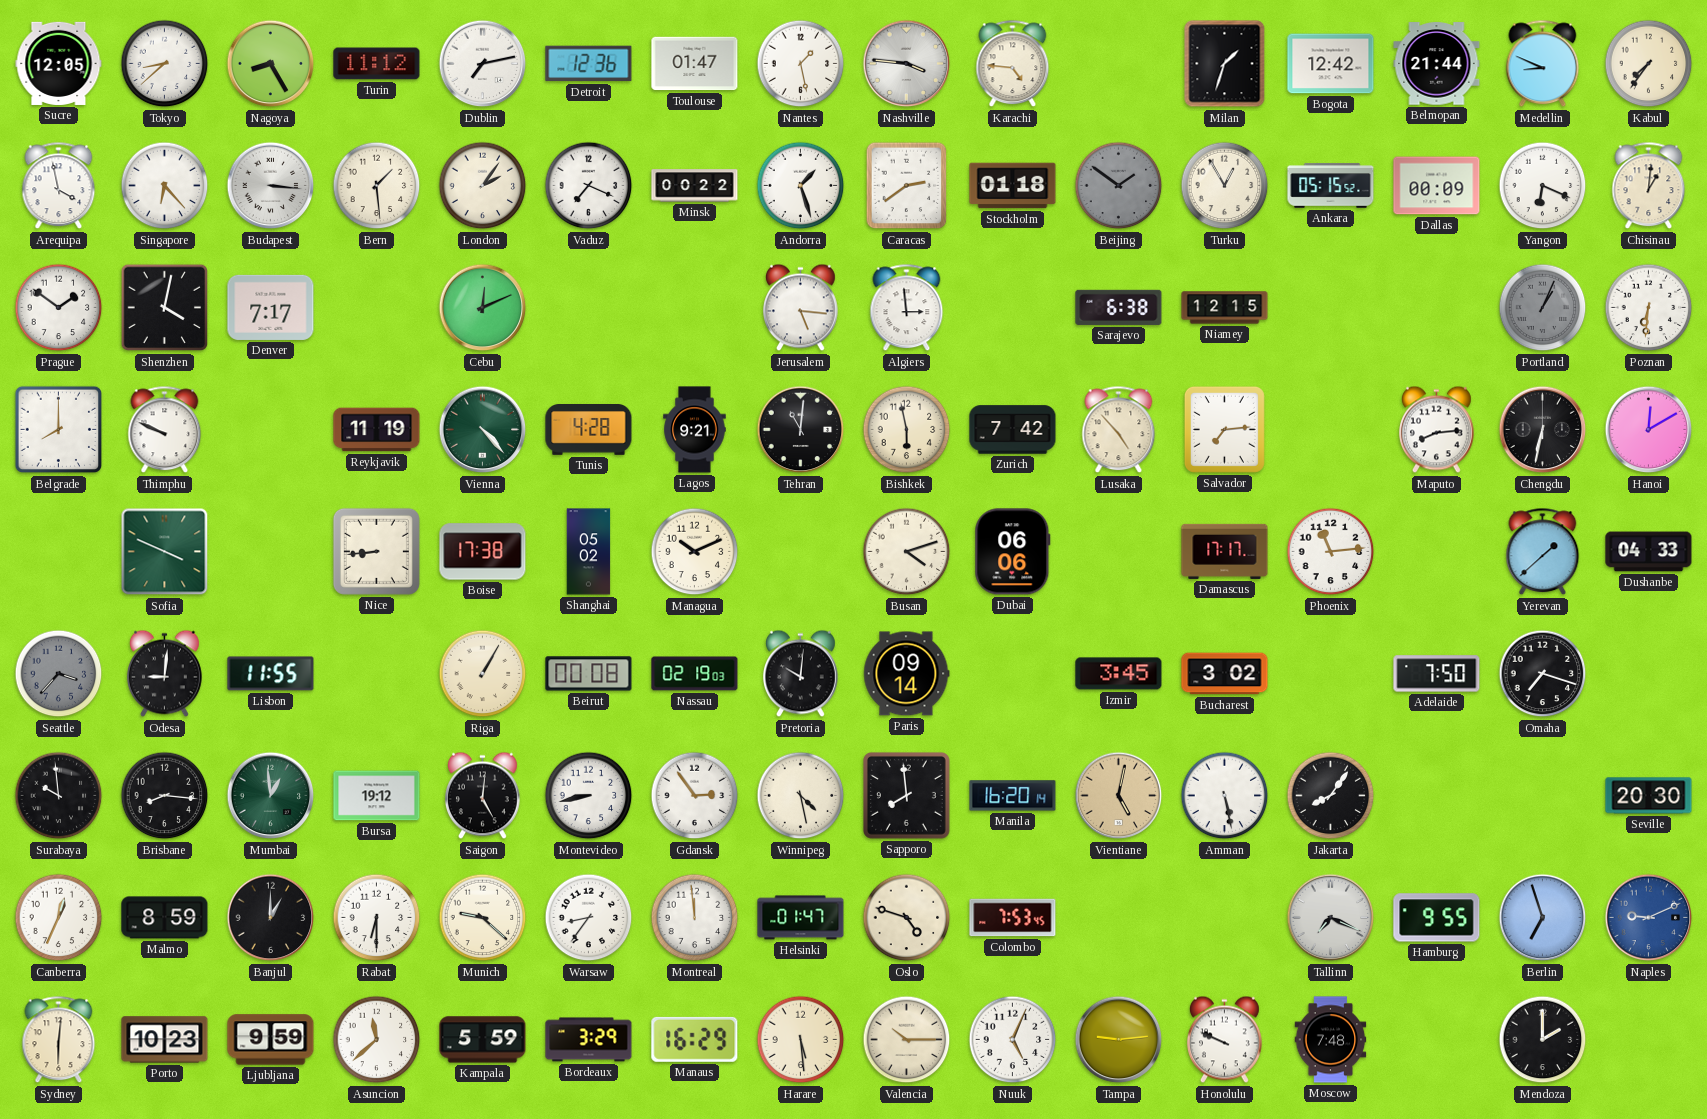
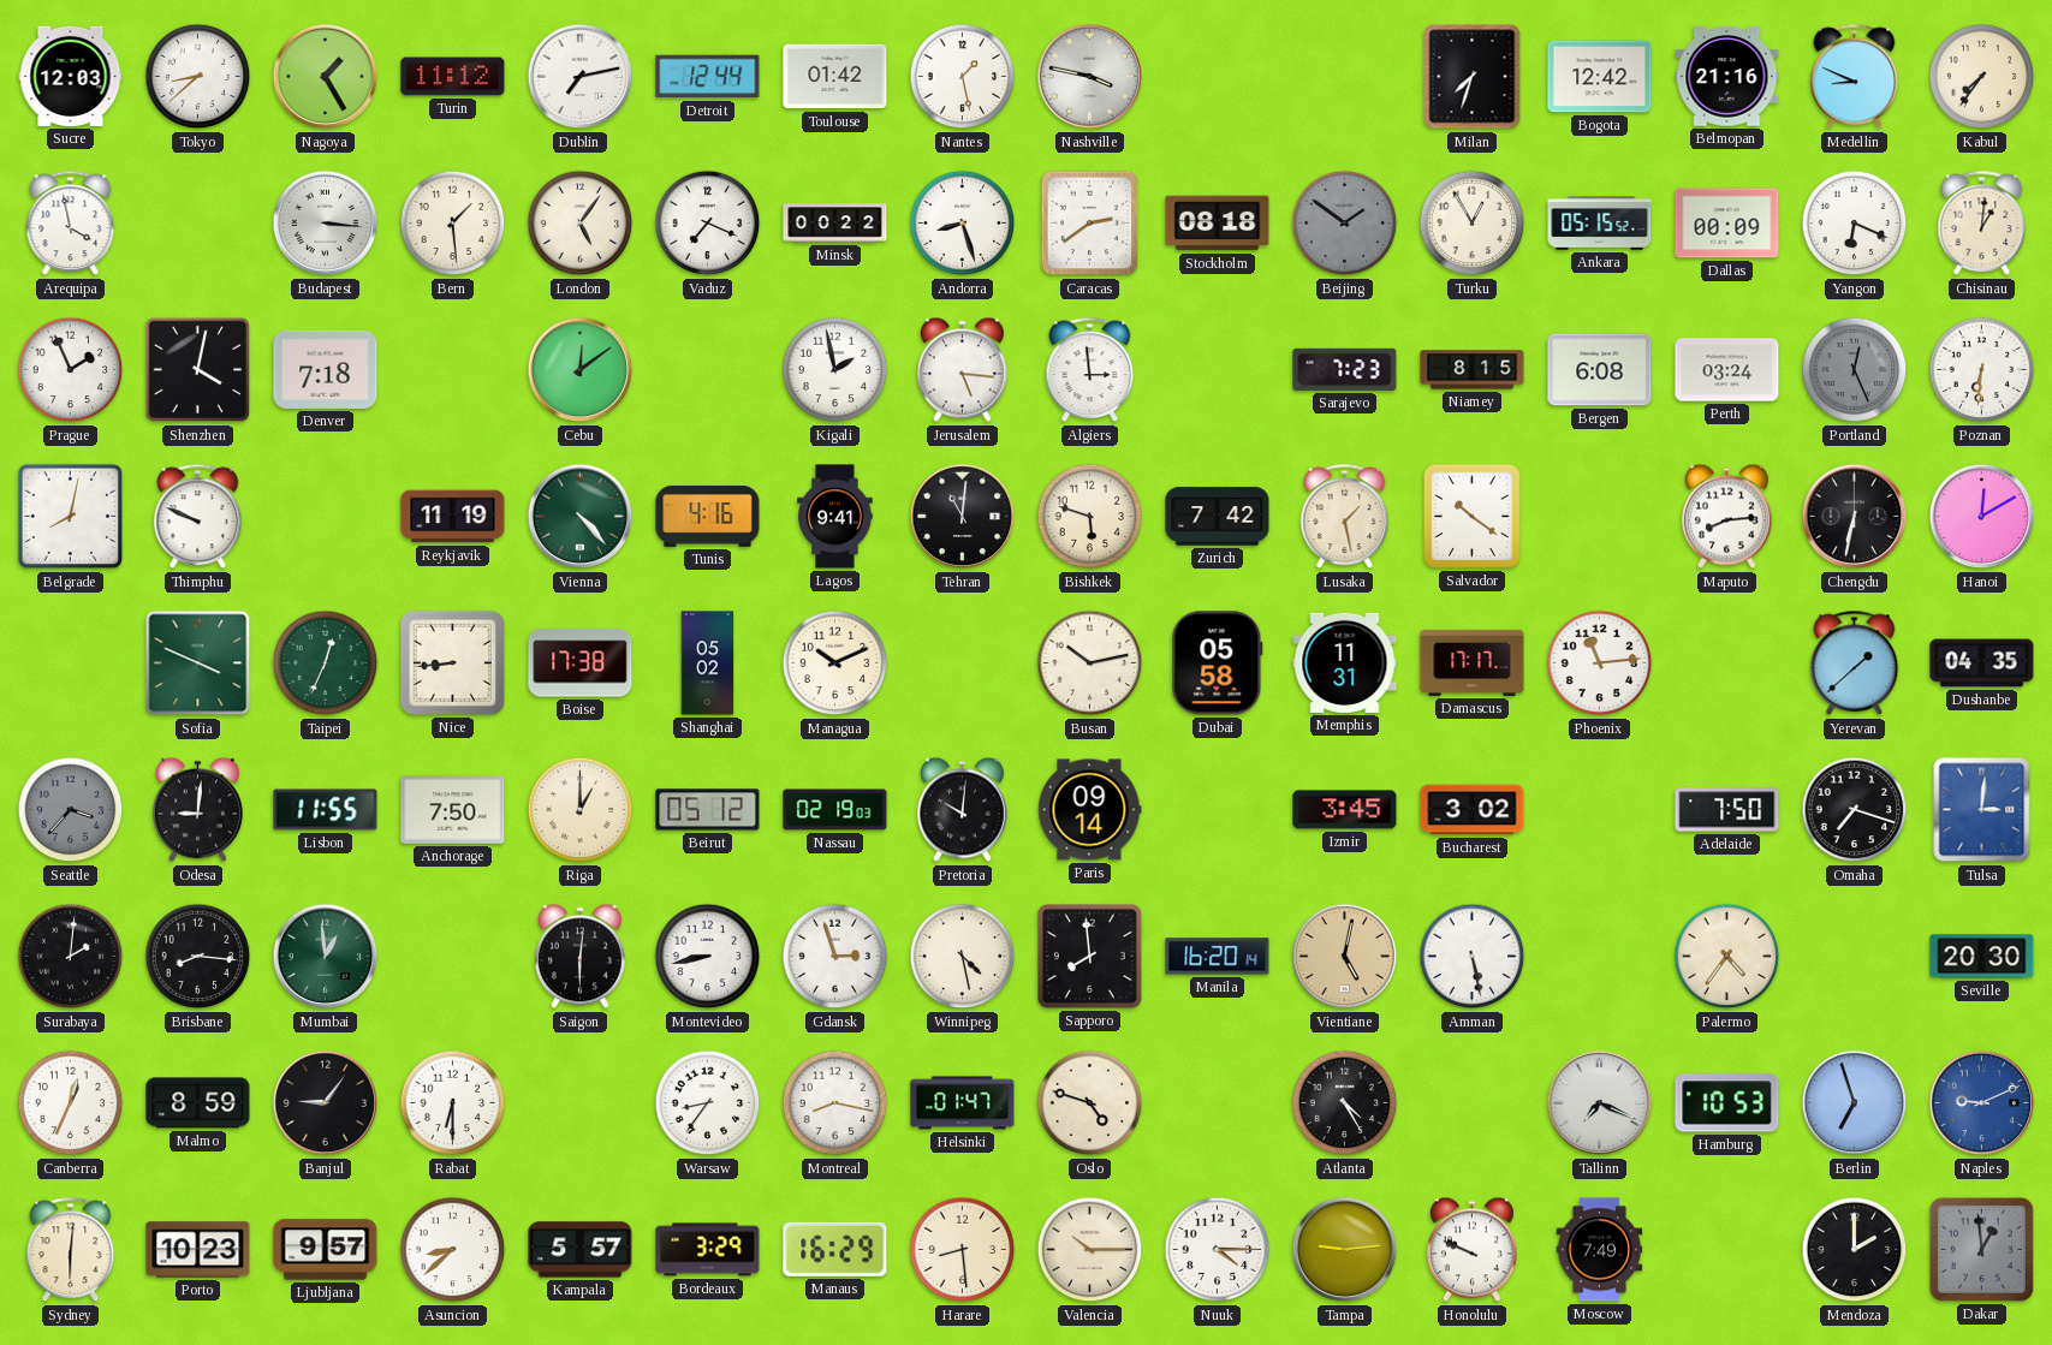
Sucre: 12:05 -> 12:03
Nagoya: 8:25 -> 1:25
Detroit: 12:36 -> 12:44
Toulouse: 01:47 -> 01:42
Nashville: 3:46 -> 3:47
Karachi: 4:46 -> none
Milan: 1:33 -> 7:33
Belmopan: 21:44 -> 21:16
Singapore: 6:23 -> none
London: 2:06 -> 5:06
Andorra: 1:27 -> 8:27
Stockholm: 01:18 -> 08:18
Prague: 1:51 -> 1:56
Denver: 7:17 -> 7:18
Cebu: 12:11 -> 12:09
Kigali: none -> 1:58
Sarajevo: 6:38 -> 7:23
Niamey: 12:15 -> 8:15
Bergen: none -> 6:08
Perth: none -> 03:24
Portland: 1:04 -> 12:26
Belgrade: 8:00 -> 8:02
Tunis: 4:28 -> 4:16
Lagos: 9:21 -> 9:41
Bishkek: 5:58 -> 5:48
Lusaka: 4:53 -> 1:28
Salvador: 7:14 -> 10:21
Taipei: none -> 12:34
Busan: 4:12 -> 10:13
Dubai: 06:06 -> 05:58
Memphis: none -> 11:31
Dushanbe: 04:33 -> 04:35
Anchorage: none -> 7:50
Riga: 1:05 -> 1:00
Beirut: 00:08 -> 05:12
Tulsa: none -> 3:01
Surabaya: 9:59 -> 2:01
Bursa: 19:12 -> none
Saigon: 5:01 -> 6:01
Gdansk: 2:54 -> 2:57
Jakarta: 8:06 -> none
Palermo: none -> 4:36
Banjul: 1:00 -> 9:06
Munich: 9:22 -> none
Montreal: 11:59 -> 8:17
Colombo: 7:53 -> none
Atlanta: none -> 4:25
Hamburg: 9:55 -> 10:53
Ljubljana: 9:59 -> 9:57
Asuncion: 11:38 -> 8:38
Kampala: 5:59 -> 5:57
Harare: 5:29 -> 8:29
Nuuk: 5:04 -> 4:15
Moscow: 7:48 -> 7:49
Dakar: none -> 12:59
